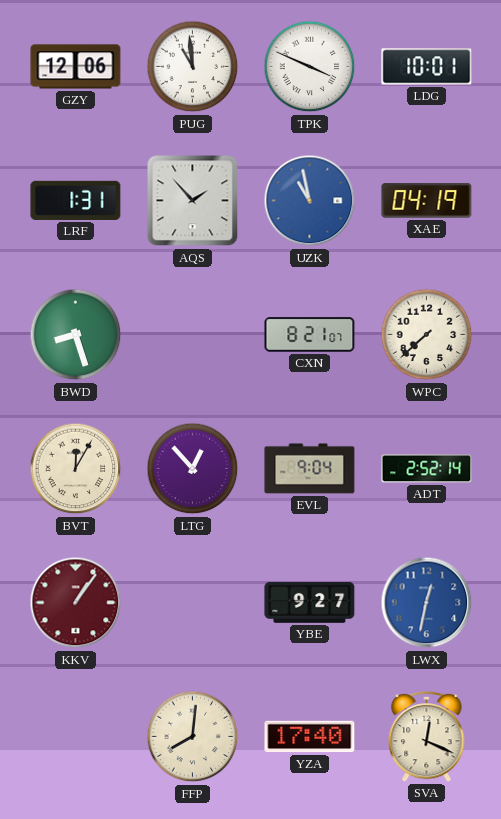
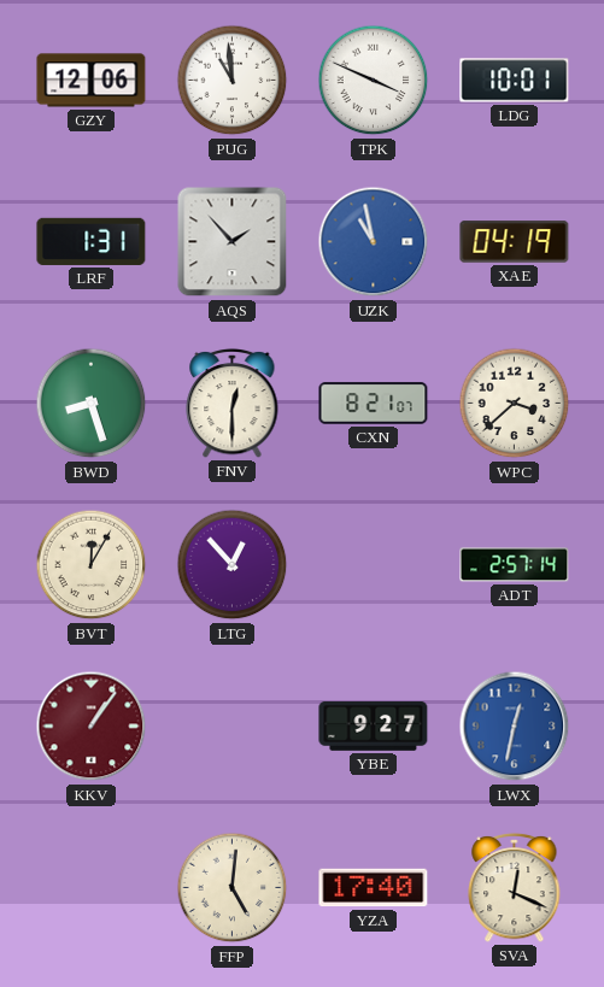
FNV: none -> 12:30
WPC: 7:38 -> 3:38
EVL: 9:04 -> none
ADT: 2:52 -> 2:57
FFP: 8:01 -> 5:01
